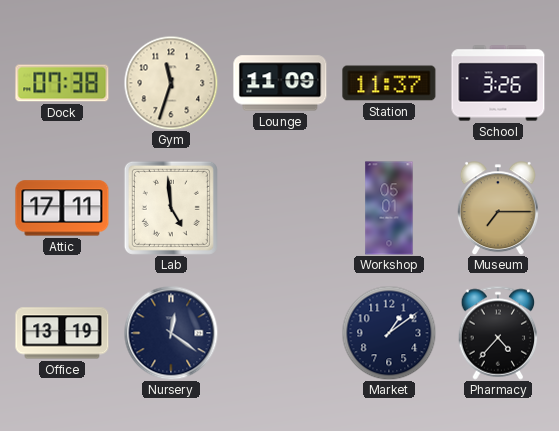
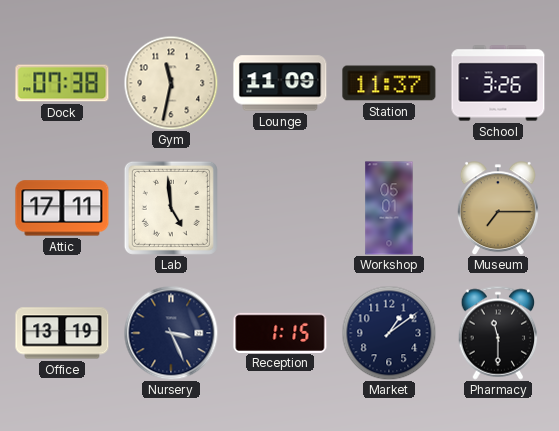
Gym: 11:33 -> 11:32
Nursery: 12:21 -> 3:26
Reception: none -> 1:15
Pharmacy: 4:37 -> 11:30
